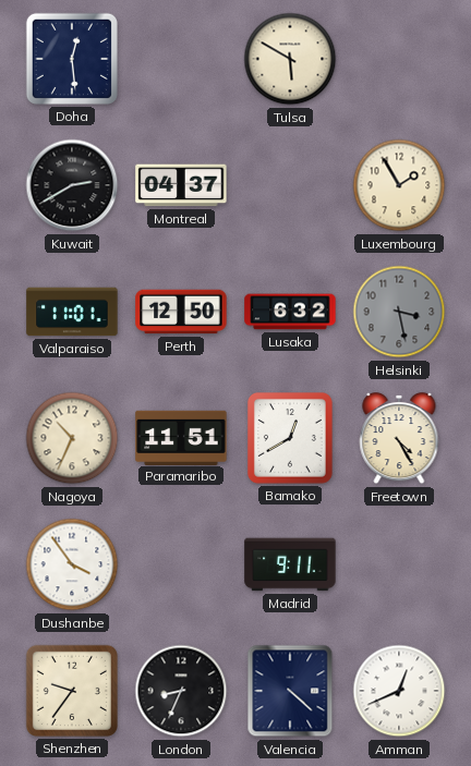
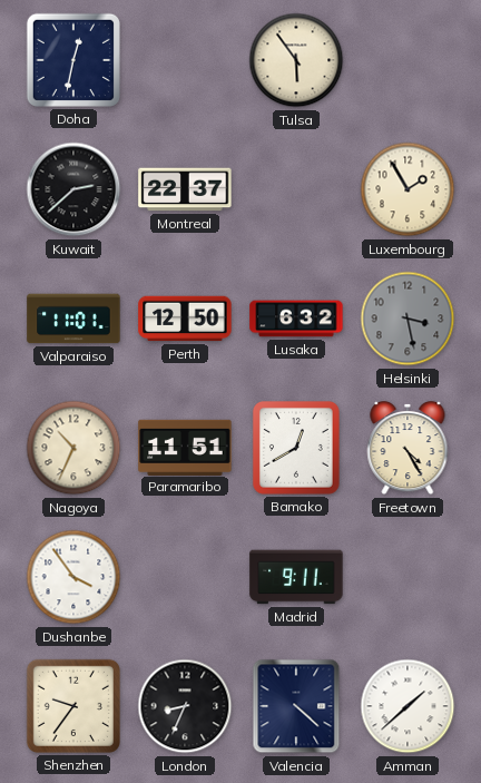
Doha: 12:29 -> 12:32
Tulsa: 5:50 -> 5:54
Kuwait: 2:40 -> 2:38
Montreal: 04:37 -> 22:37
Amman: 12:41 -> 1:38
